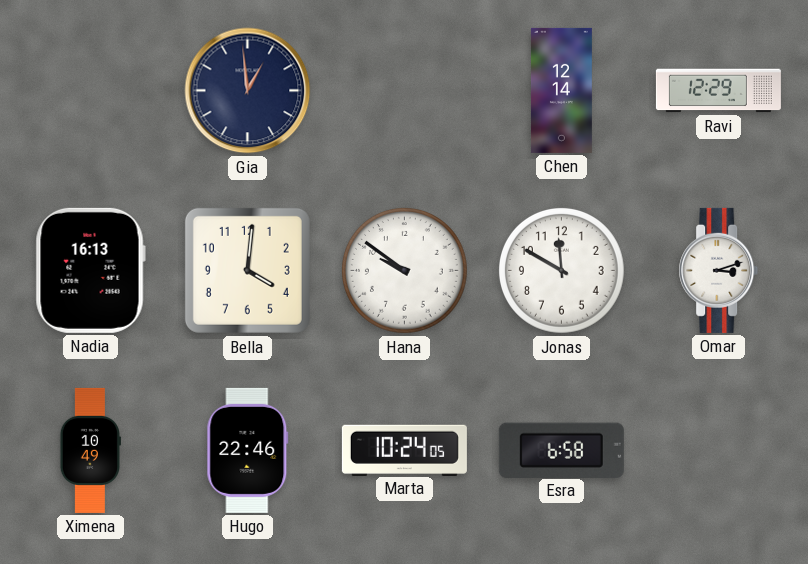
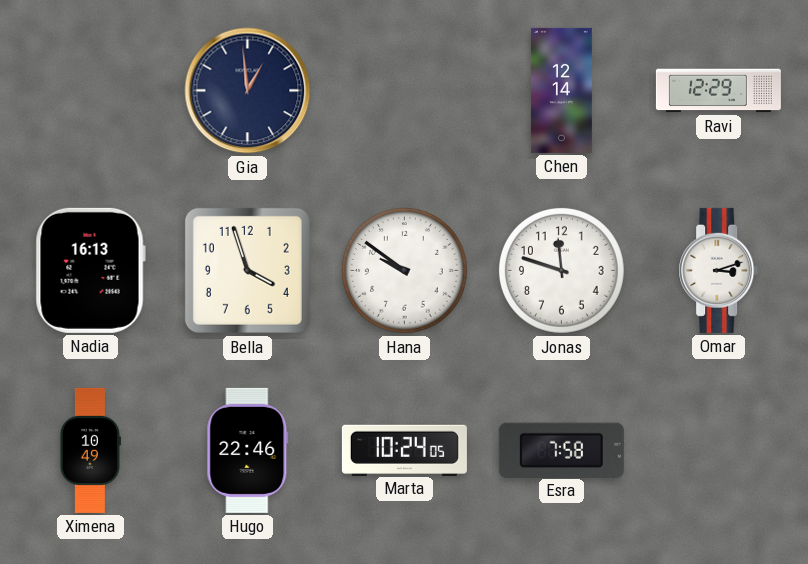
Bella: 4:01 -> 3:57
Jonas: 11:50 -> 11:48
Esra: 6:58 -> 7:58
